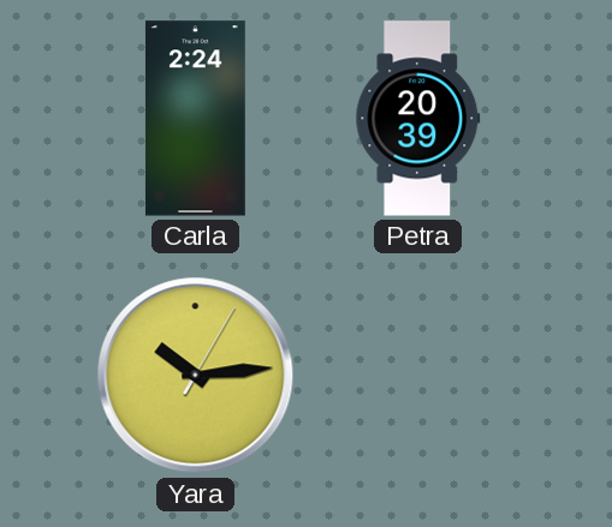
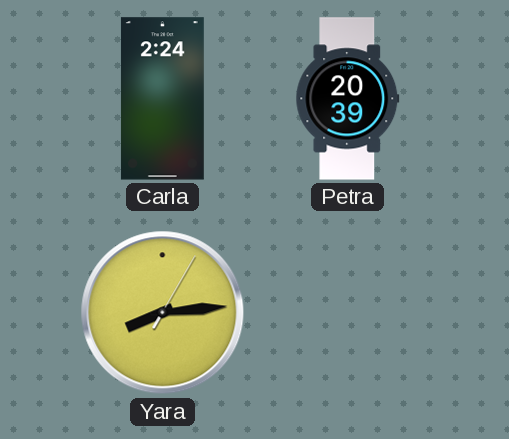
Yara: 10:14 -> 8:14
